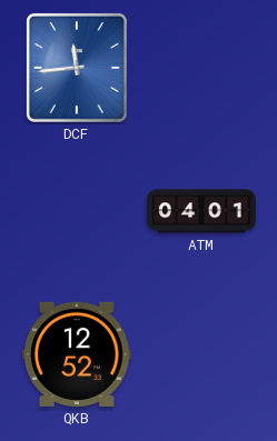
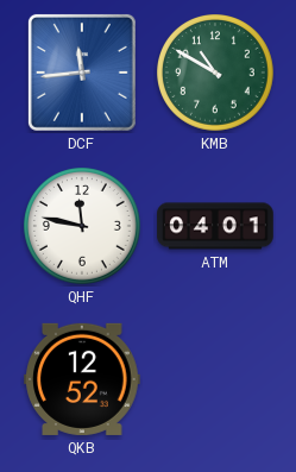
KMB: none -> 10:50
QHF: none -> 11:47
